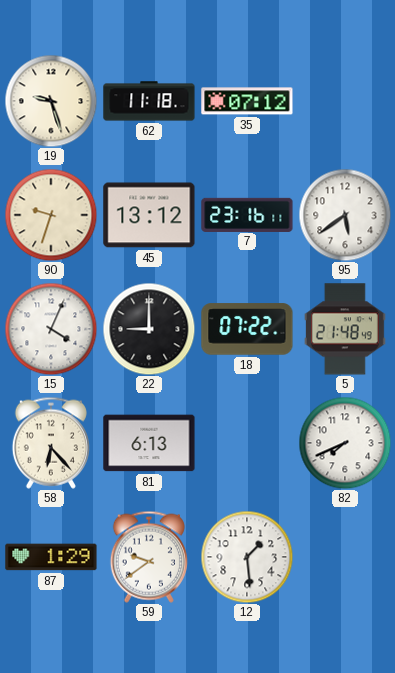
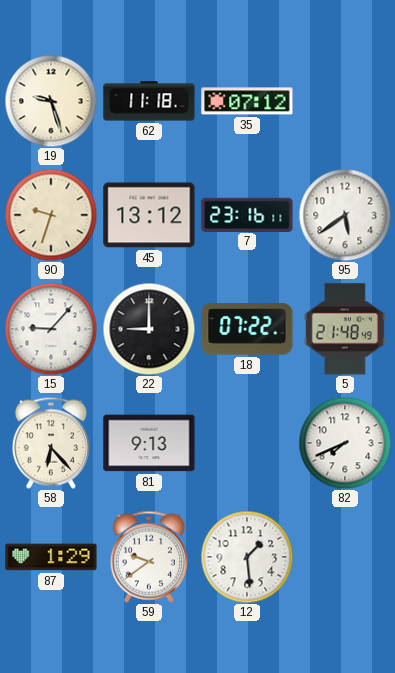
15: 4:04 -> 9:07
81: 6:13 -> 9:13
